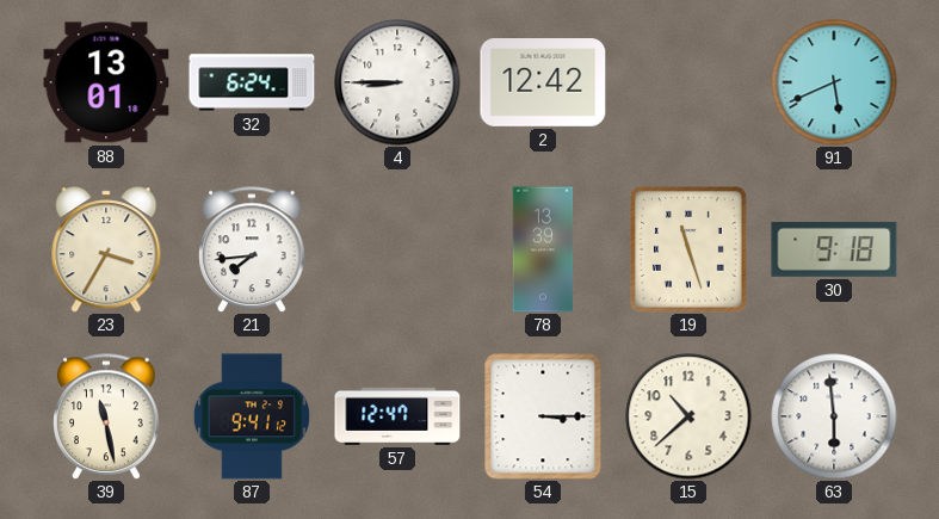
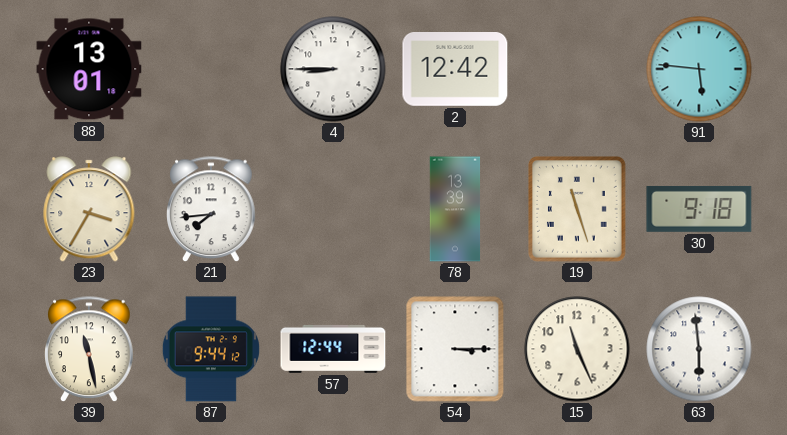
32: 6:24 -> none
91: 5:41 -> 5:46
87: 9:41 -> 9:44
57: 12:47 -> 12:44
15: 10:38 -> 11:26
